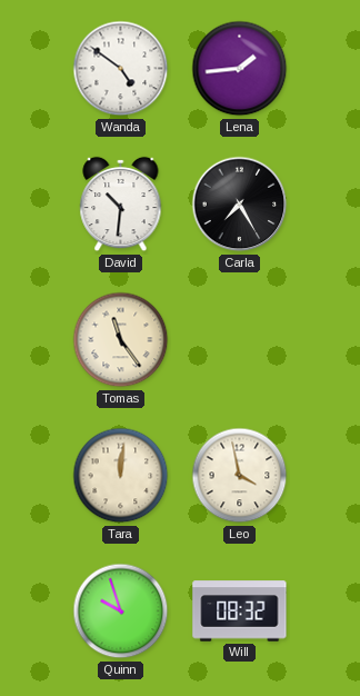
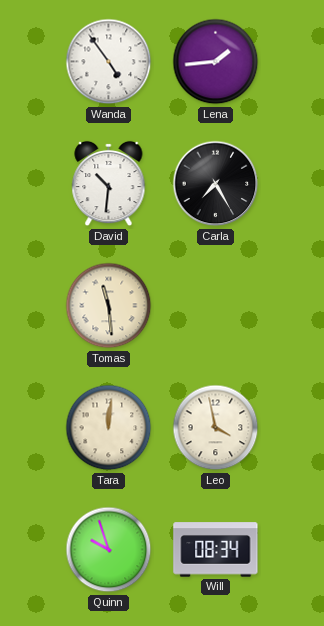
Wanda: 4:51 -> 4:54
Tomas: 11:24 -> 11:29
Will: 08:32 -> 08:34
